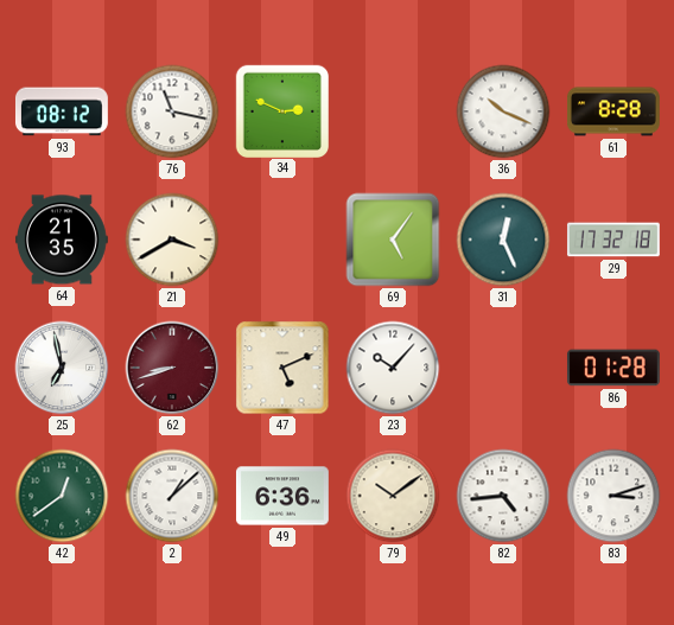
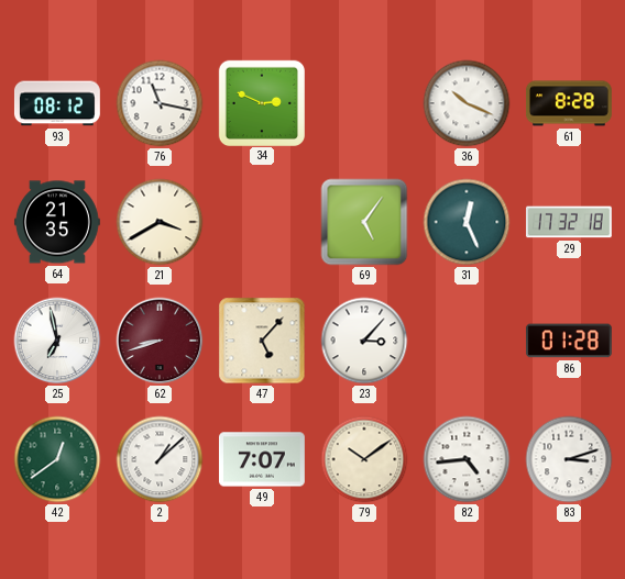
47: 5:11 -> 5:07
23: 10:07 -> 3:07
49: 6:36 -> 7:07
